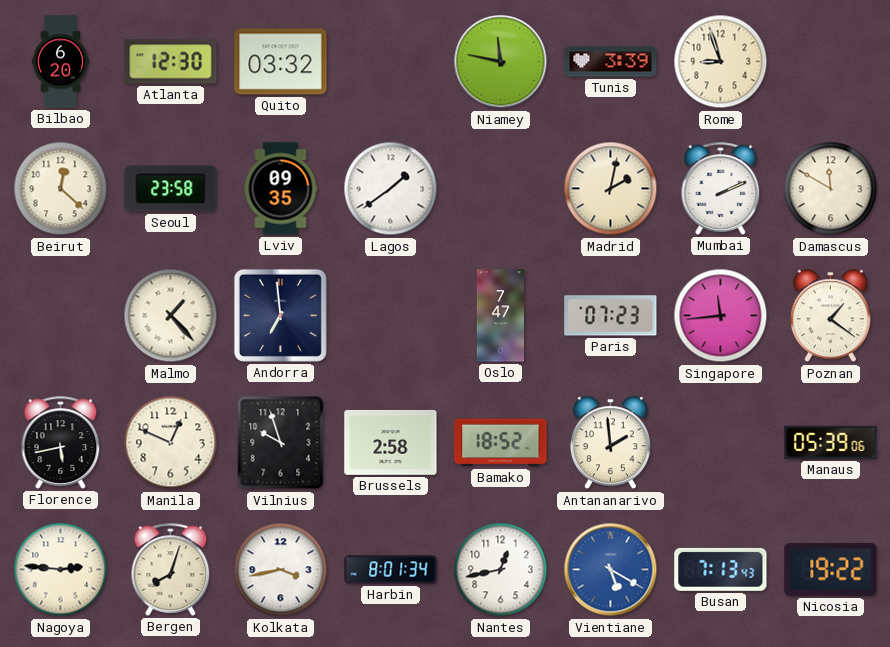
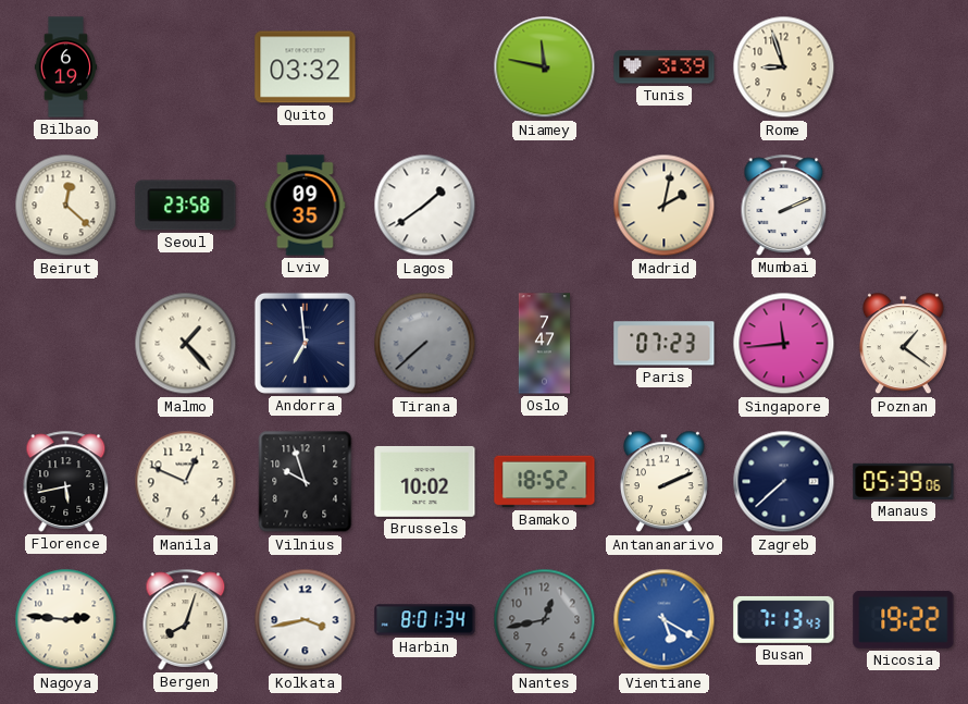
Bilbao: 6:20 -> 6:19
Atlanta: 12:30 -> none
Damascus: 11:50 -> none
Tirana: none -> 7:38
Brussels: 2:58 -> 10:02
Antananarivo: 1:59 -> 2:11
Zagreb: none -> 7:38
Nantes dial: white -> grey
